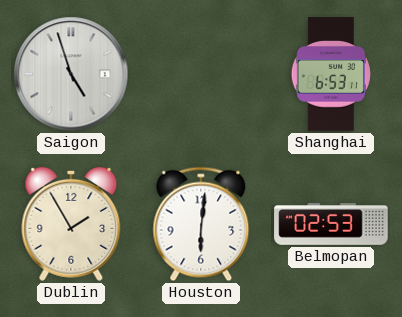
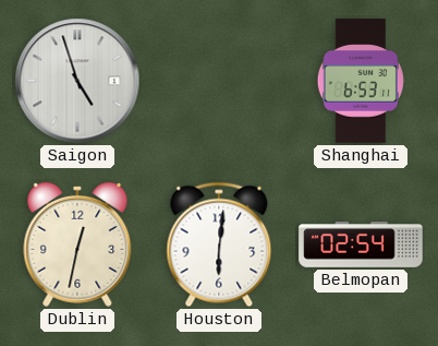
Dublin: 1:55 -> 12:32
Belmopan: 02:53 -> 02:54
